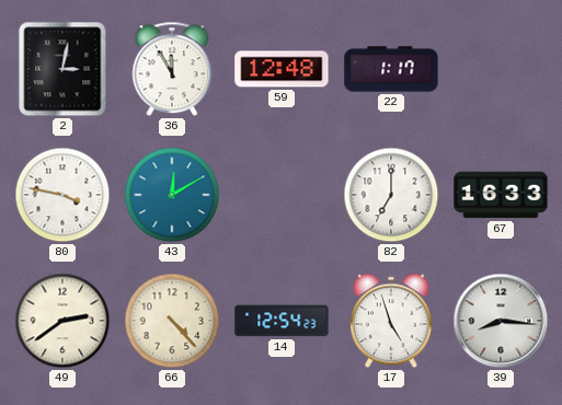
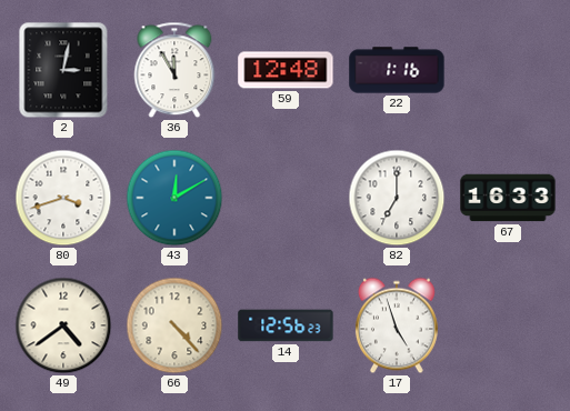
22: 1:17 -> 1:16
80: 3:47 -> 3:42
49: 2:39 -> 4:39
14: 12:54 -> 12:56
39: 8:16 -> none
